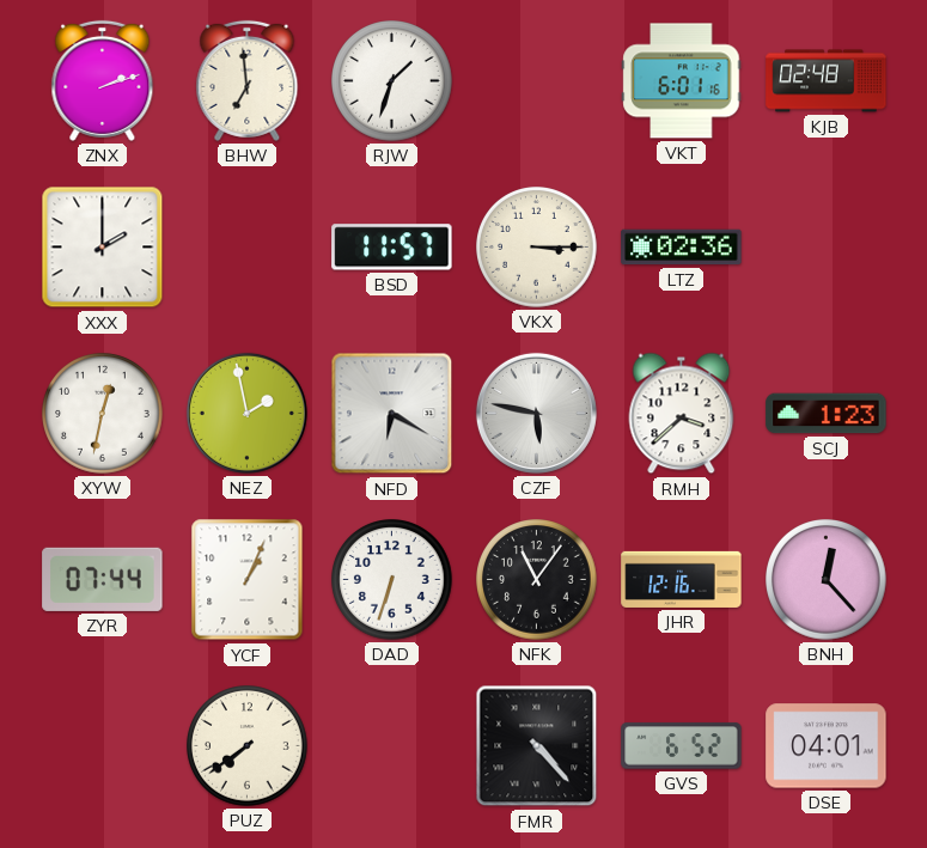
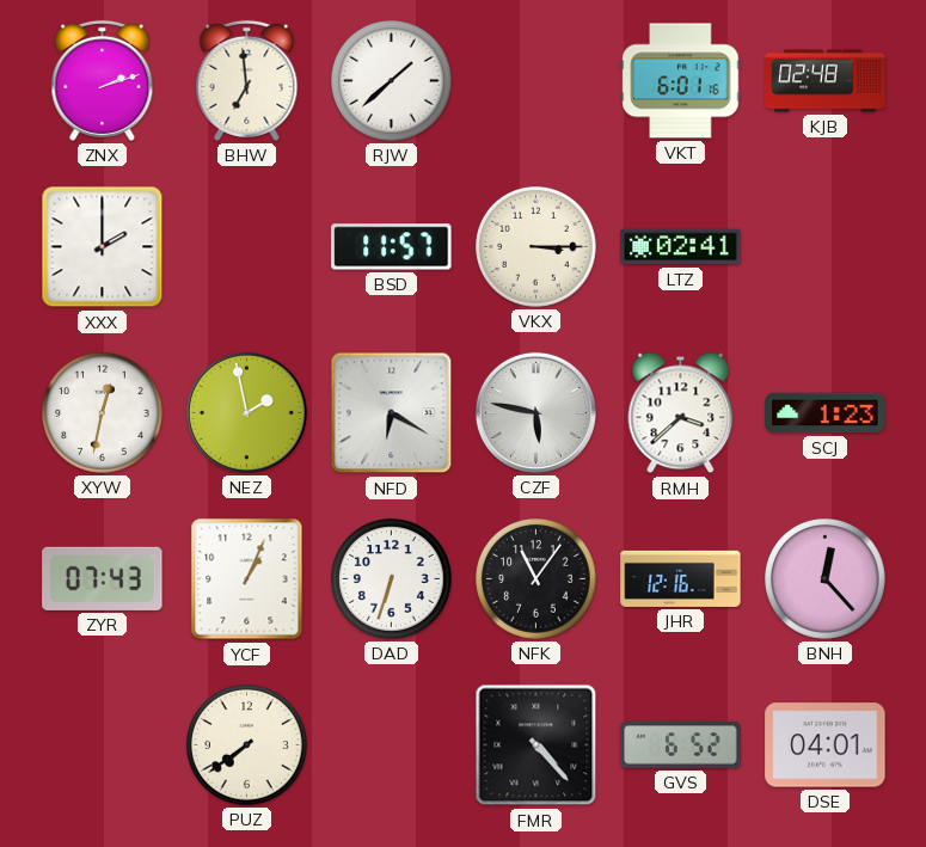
RJW: 1:33 -> 1:38
LTZ: 02:36 -> 02:41
ZYR: 07:44 -> 07:43
